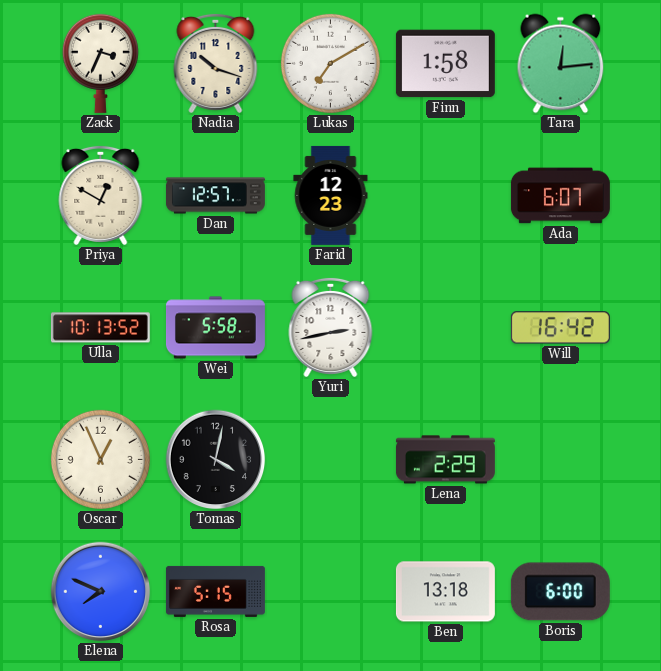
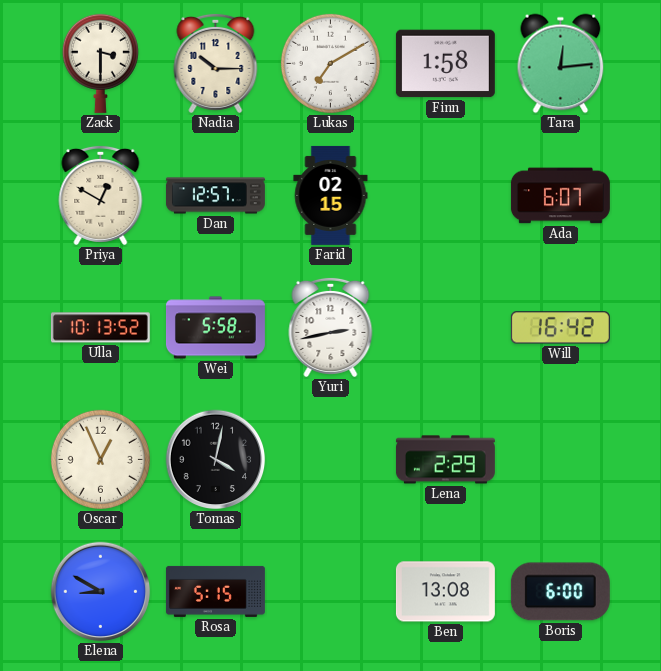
Zack: 3:34 -> 3:30
Nadia: 10:18 -> 10:15
Farid: 12:23 -> 02:15
Elena: 7:49 -> 8:50
Ben: 13:18 -> 13:08
